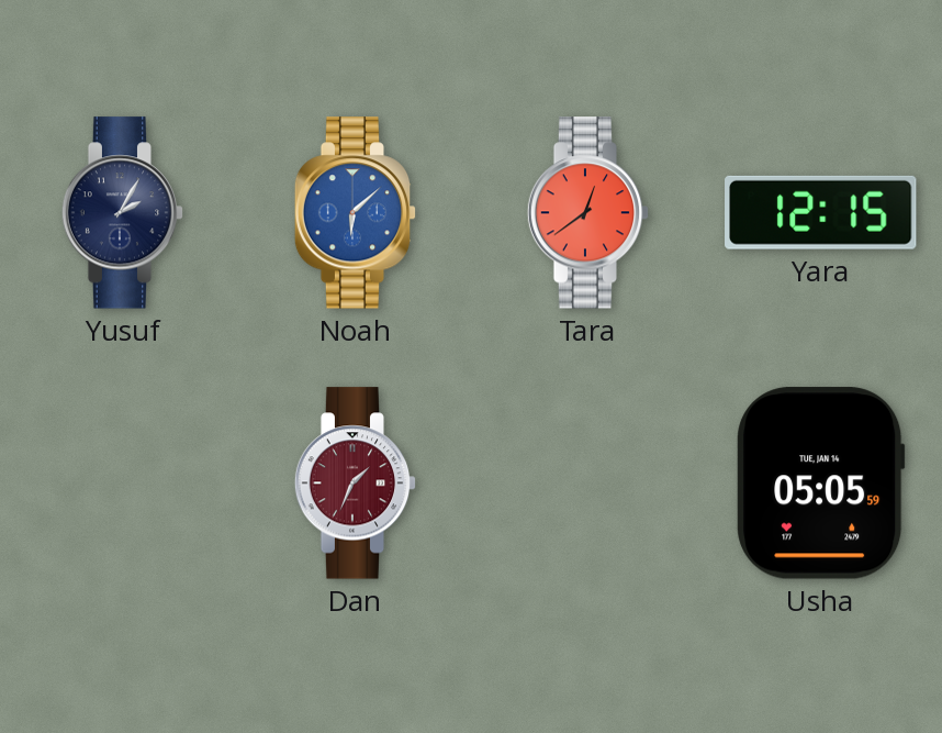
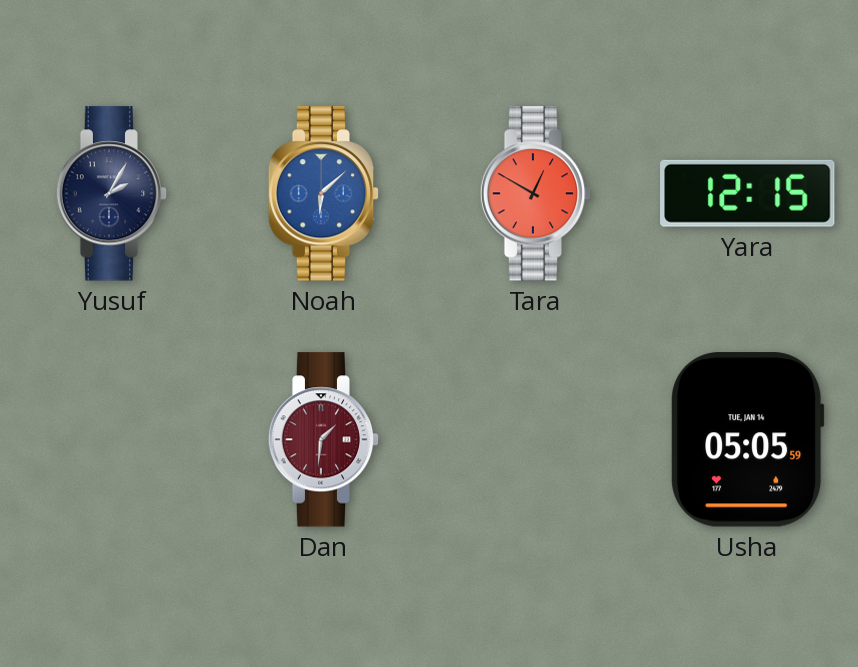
Tara: 12:39 -> 12:50
Dan: 1:34 -> 1:31
